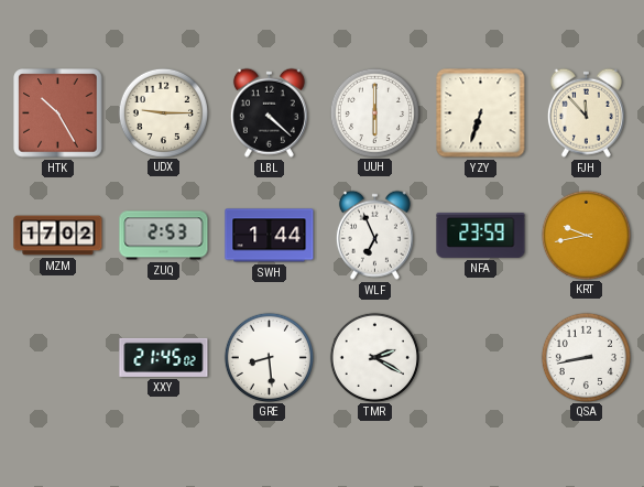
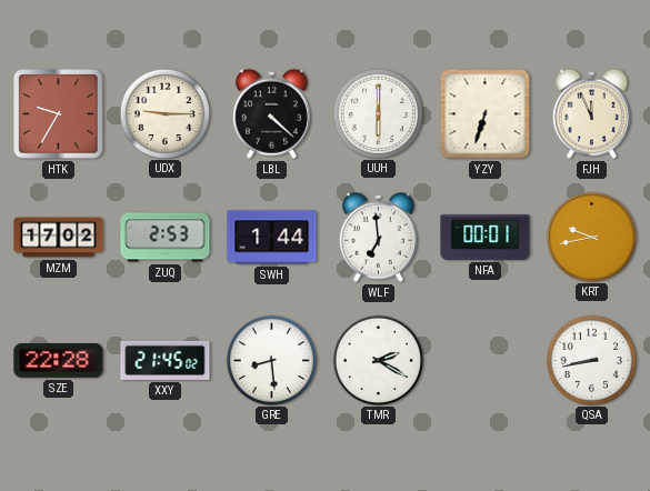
HTK: 10:25 -> 9:35
FJH: 11:53 -> 11:56
WLF: 6:56 -> 6:59
NFA: 23:59 -> 00:01
SZE: none -> 22:28
